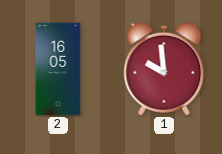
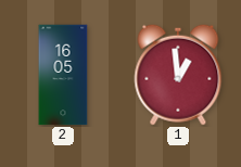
1: 9:59 -> 12:59
